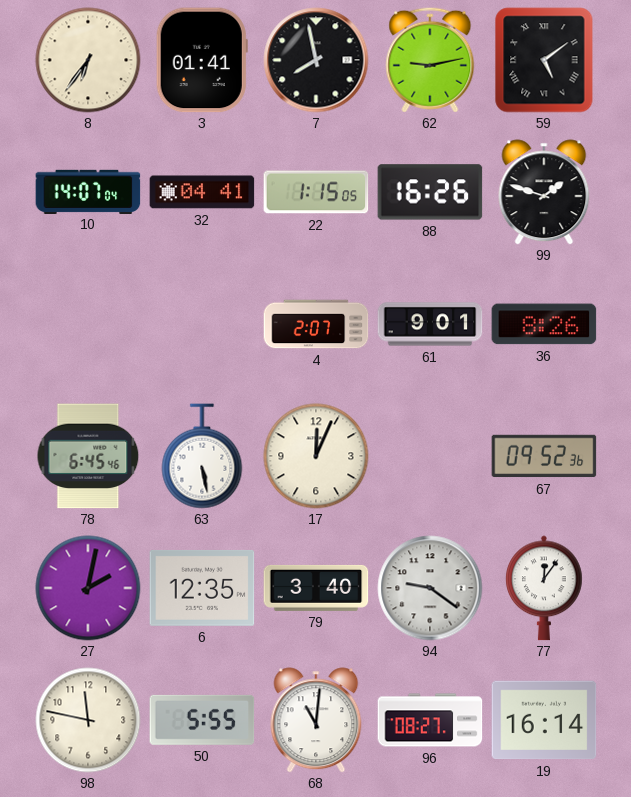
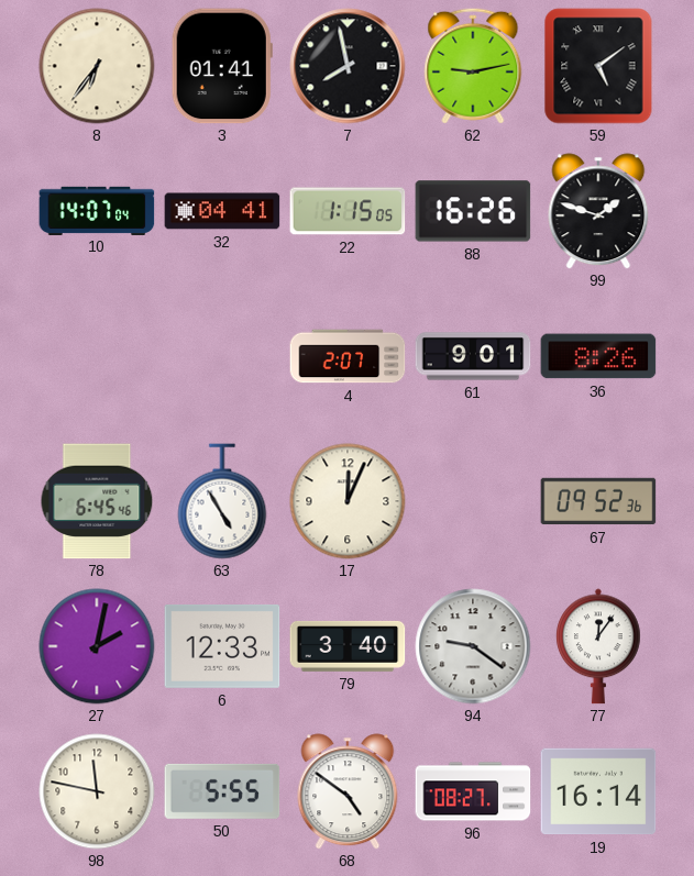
63: 5:28 -> 4:55
6: 12:35 -> 12:33
68: 11:01 -> 4:51
